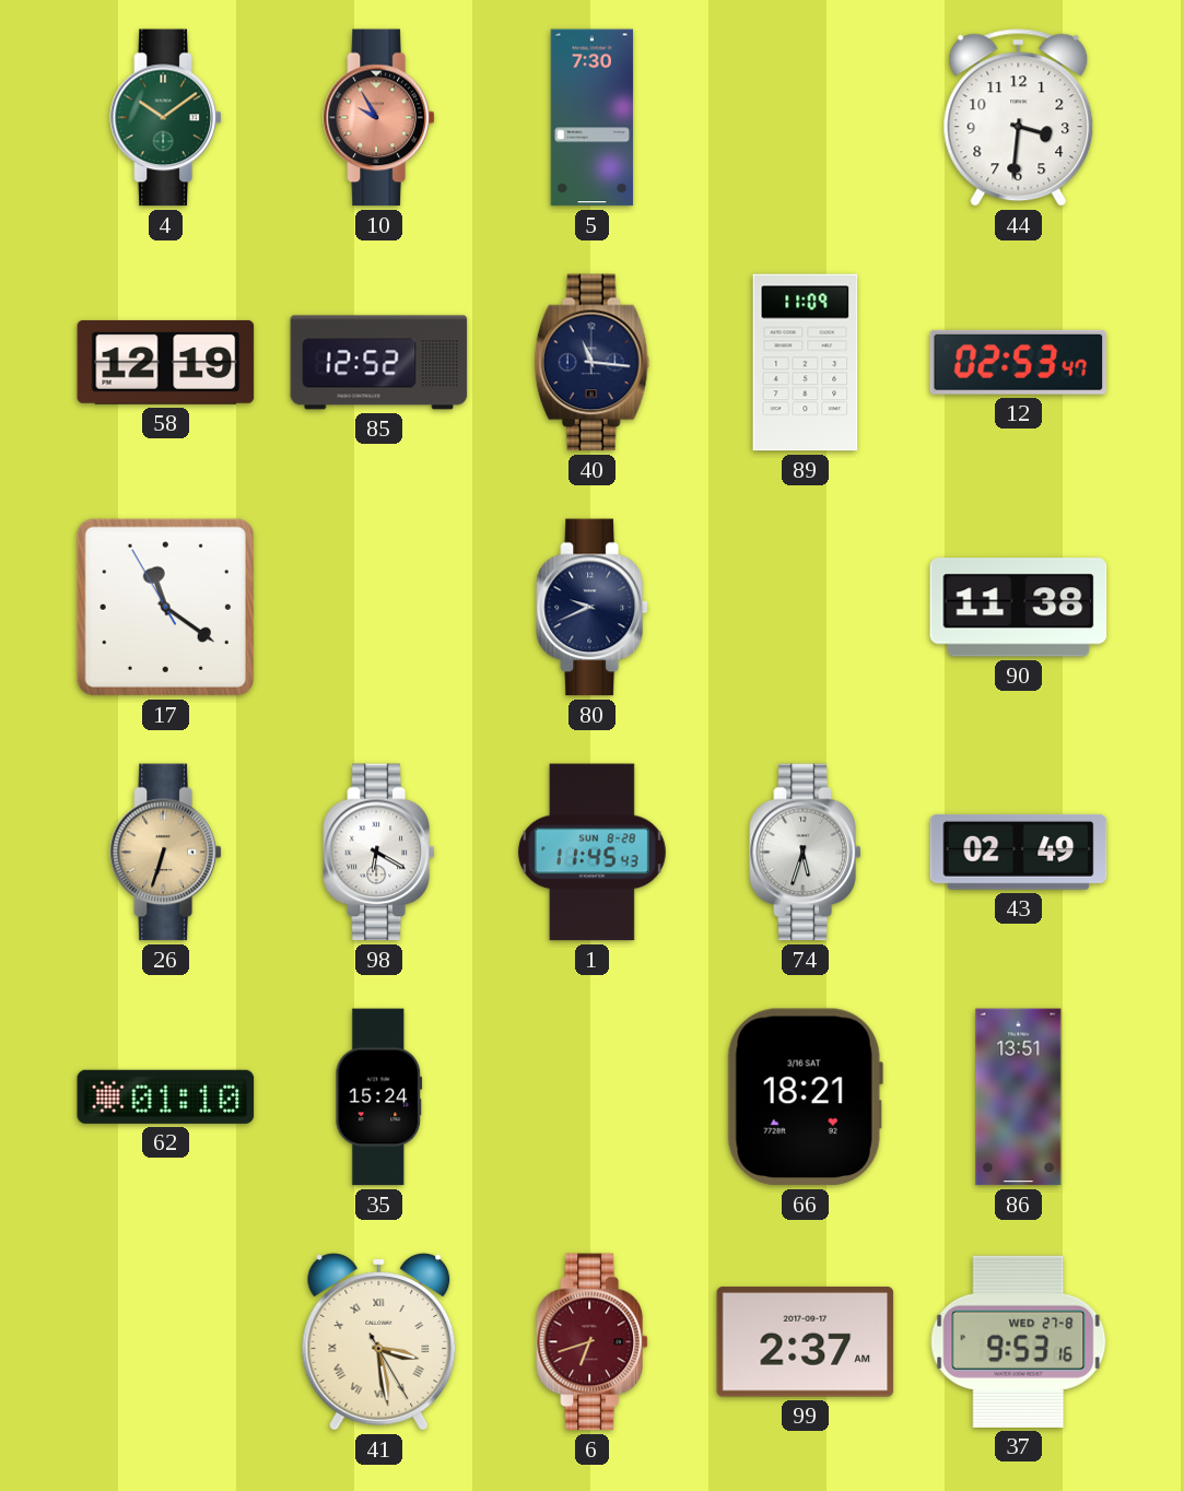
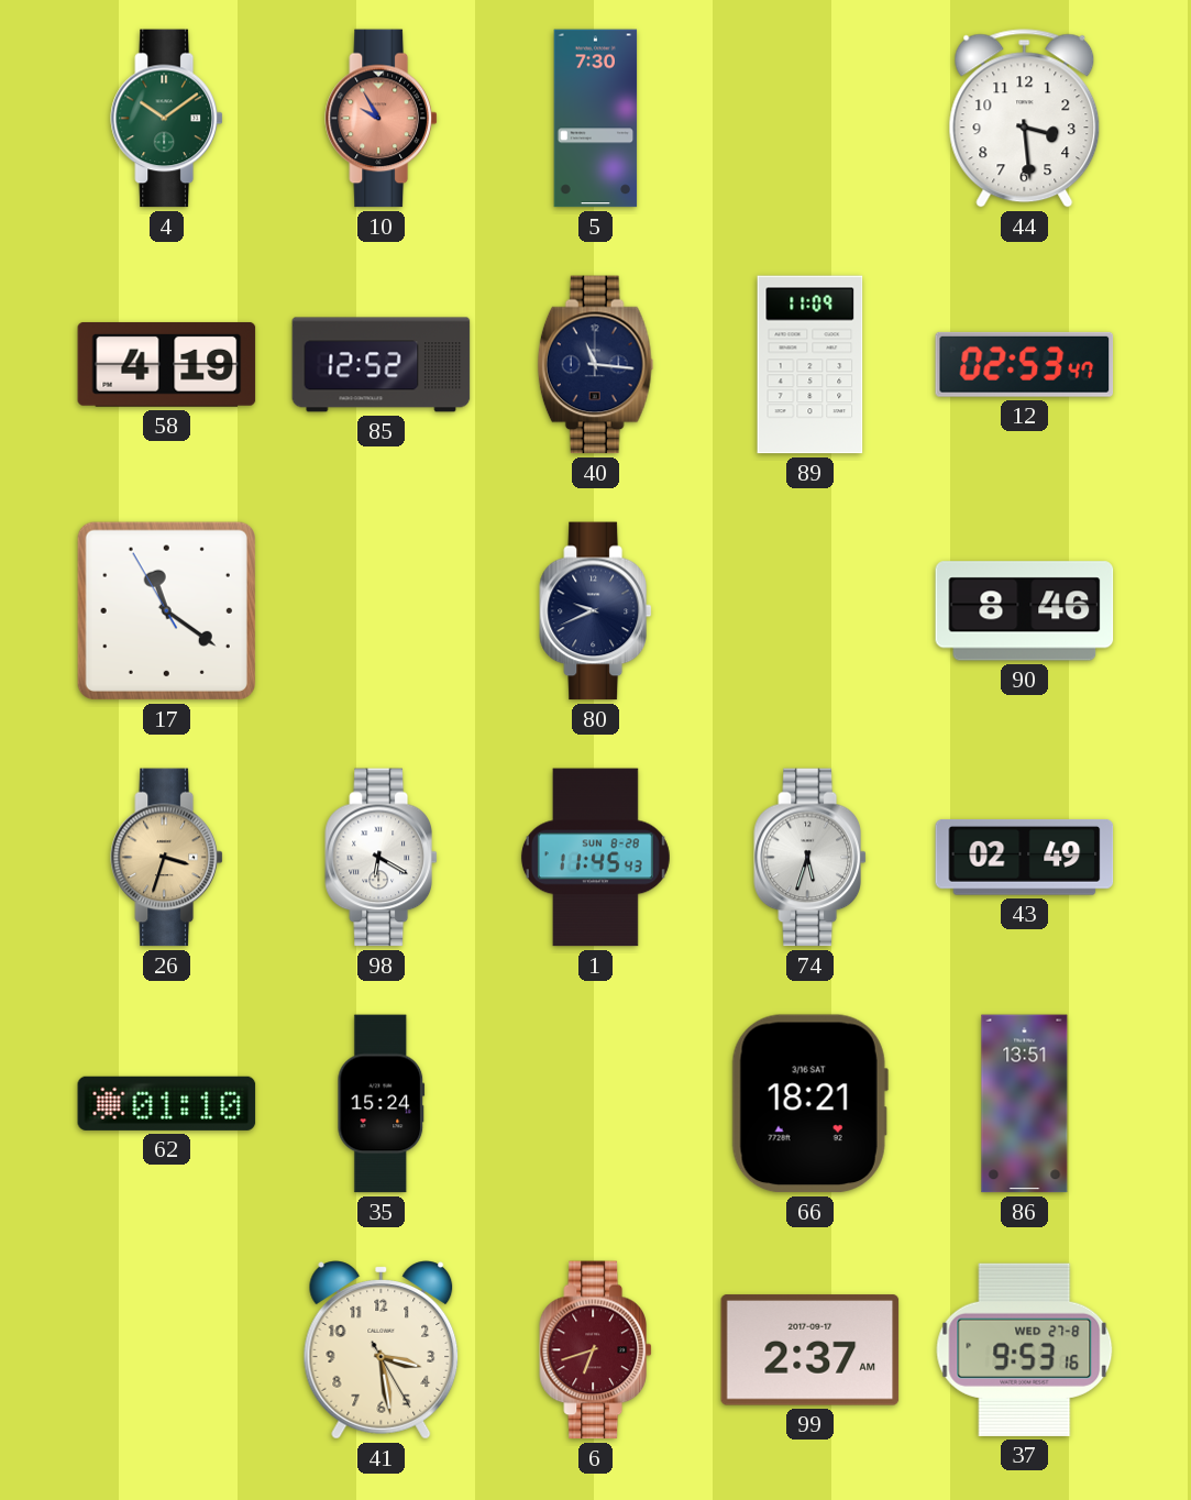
44: 3:31 -> 3:29
58: 12:19 -> 4:19
90: 11:38 -> 8:46
26: 6:33 -> 3:33
41 numerals: Roman -> Arabic
